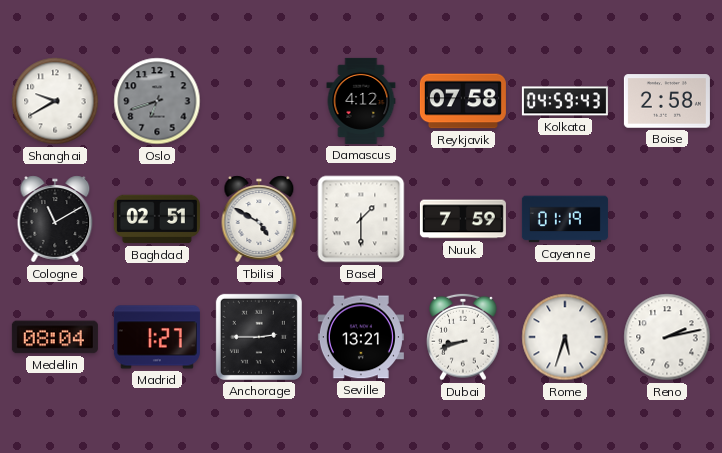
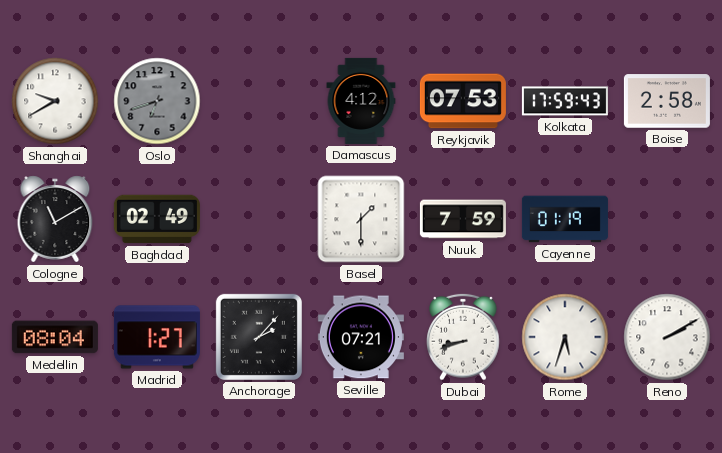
Reykjavik: 07:58 -> 07:53
Kolkata: 04:59 -> 17:59
Baghdad: 02:51 -> 02:49
Tbilisi: 4:50 -> none
Anchorage: 2:45 -> 2:07
Seville: 13:21 -> 07:21
Reno: 2:13 -> 2:10
